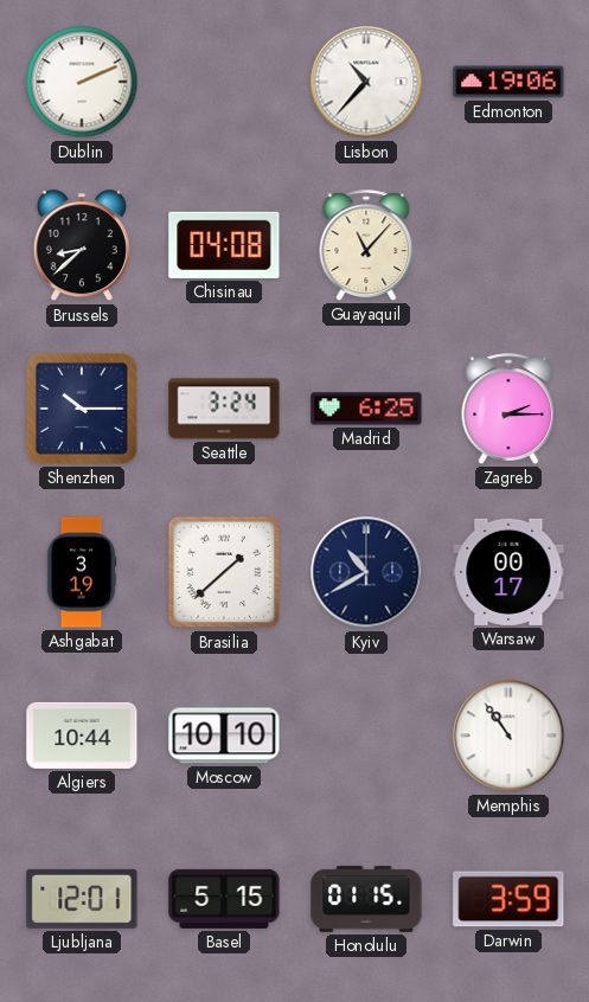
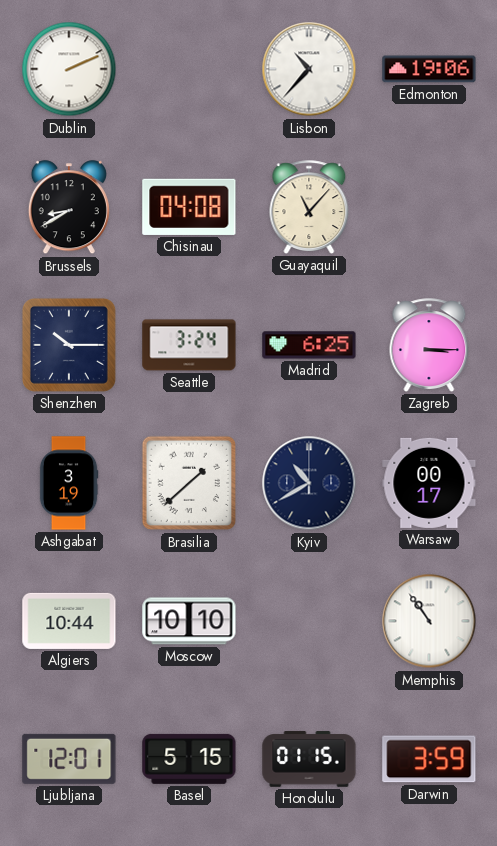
Brussels: 8:38 -> 8:40
Zagreb: 2:15 -> 3:15
